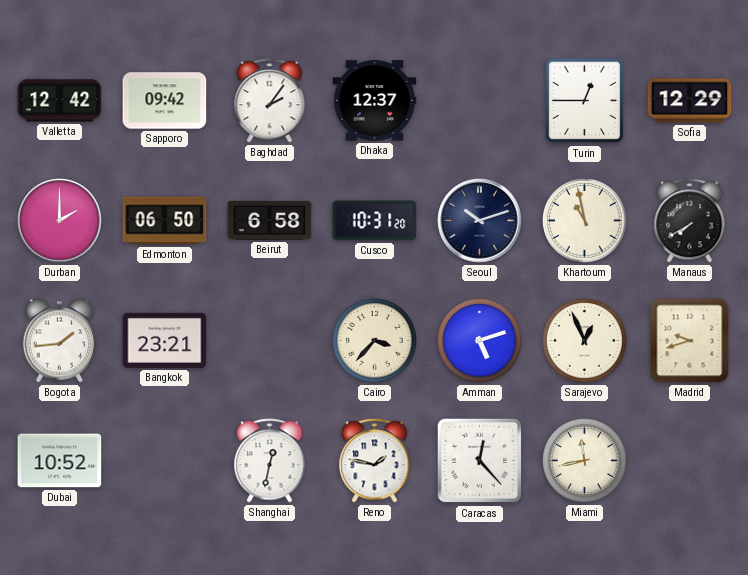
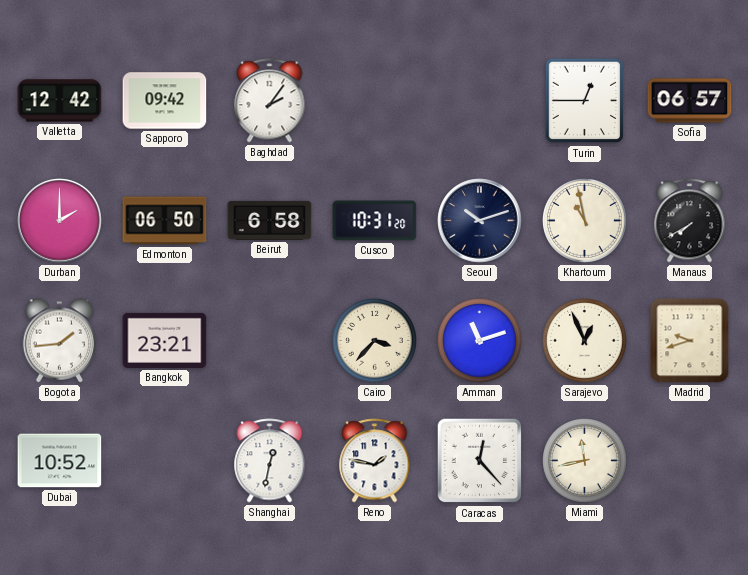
Dhaka: 12:37 -> none
Sofia: 12:29 -> 06:57
Amman: 5:12 -> 11:12
